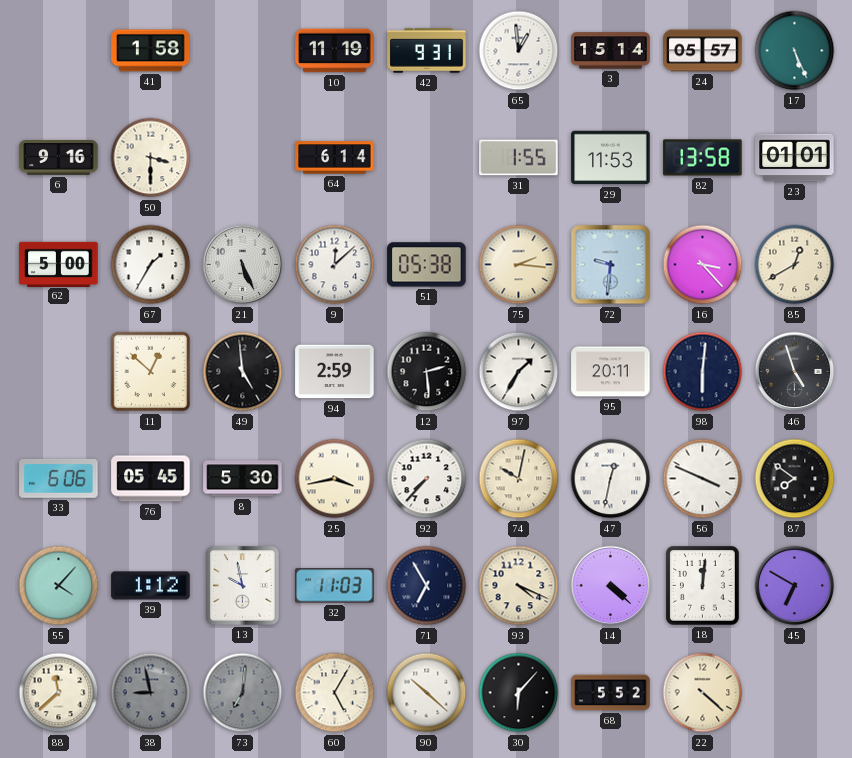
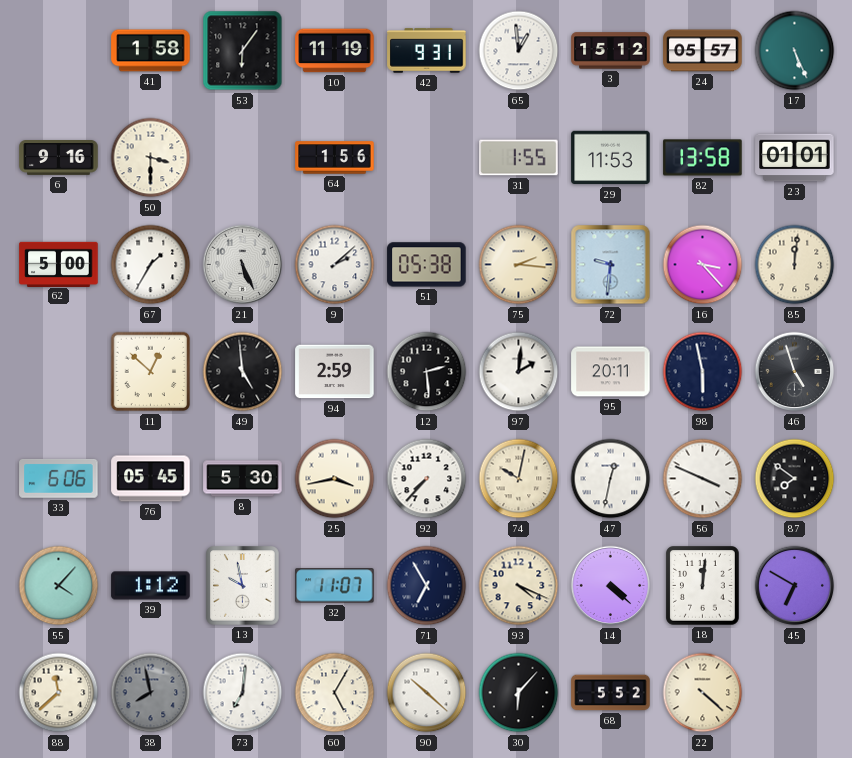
53: none -> 6:06
3: 15:14 -> 15:12
64: 6:14 -> 1:56
9: 12:08 -> 2:08
85: 12:40 -> 12:01
97: 1:35 -> 2:01
98: 6:01 -> 5:58
32: 11:03 -> 11:07
38: 8:58 -> 7:58
73 dial: grey -> white
